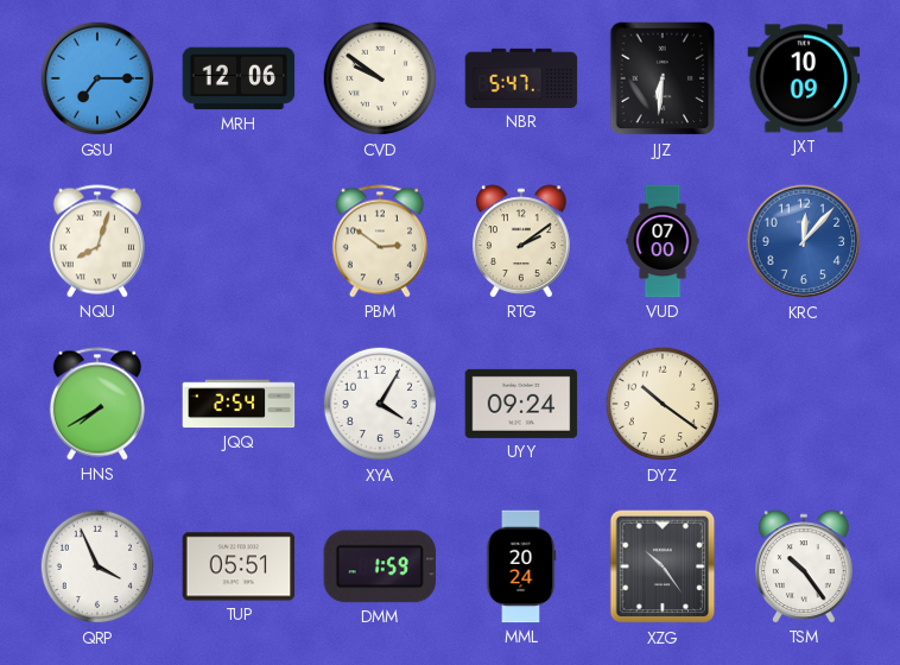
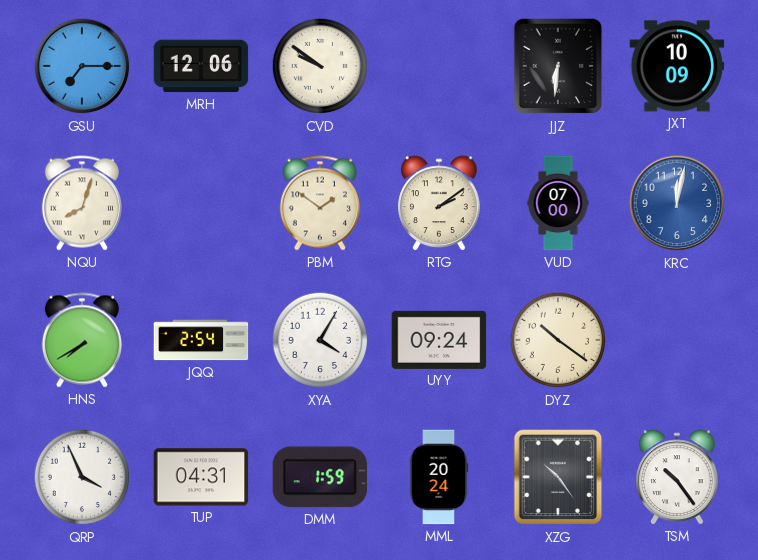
NBR: 5:47 -> none
PBM: 2:51 -> 1:51
KRC: 12:07 -> 12:02
TUP: 05:51 -> 04:31
